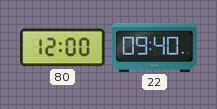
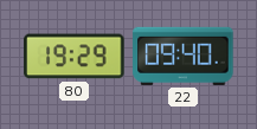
80: 12:00 -> 19:29
